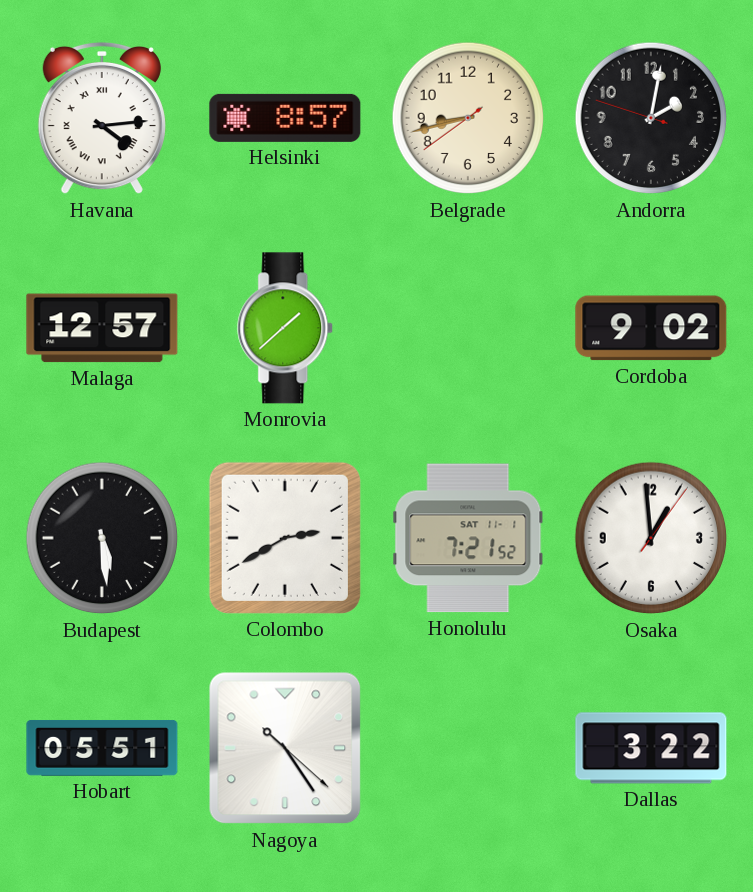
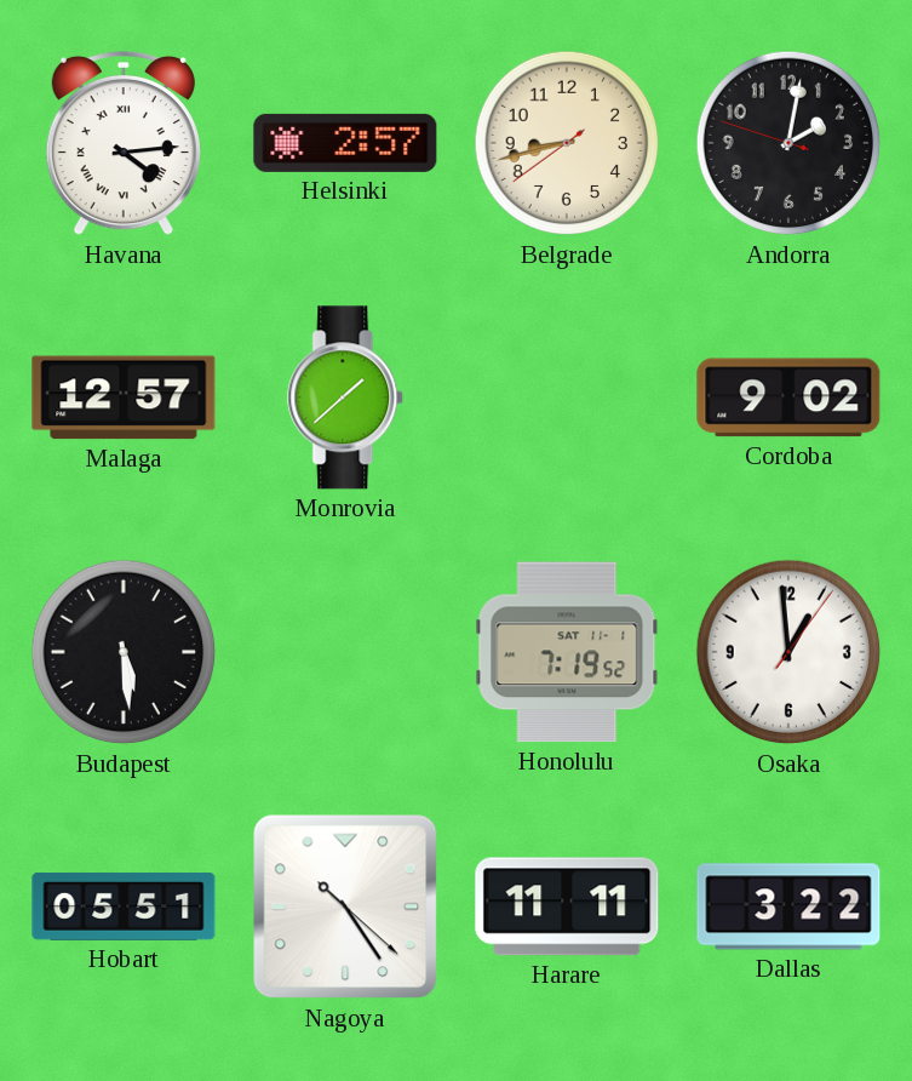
Helsinki: 8:57 -> 2:57
Colombo: 2:40 -> none
Honolulu: 7:21 -> 7:19
Harare: none -> 11:11
